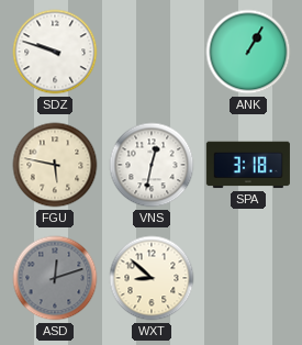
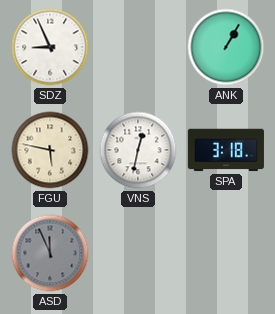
SDZ: 9:48 -> 8:56
ASD: 12:12 -> 11:56
WXT: 8:52 -> none
